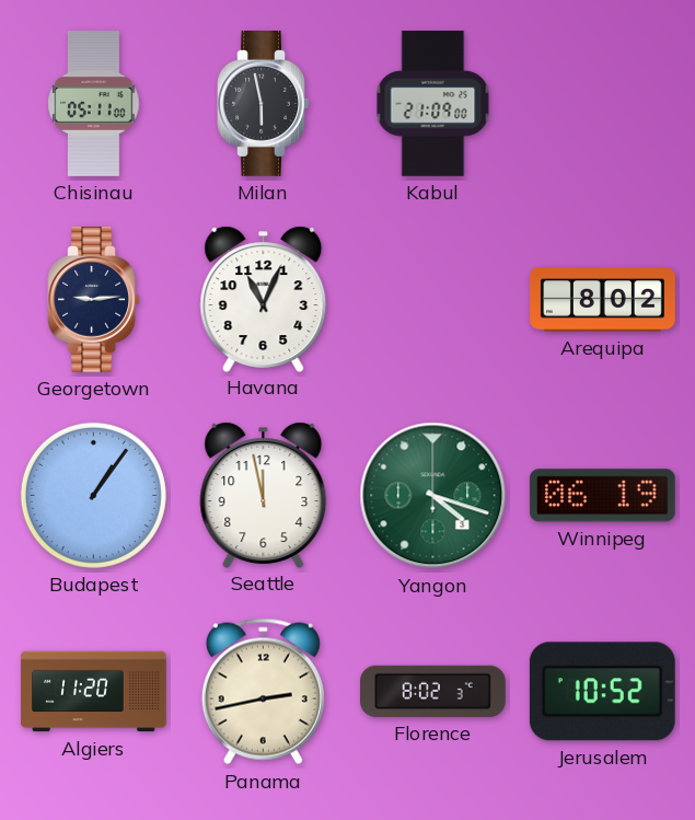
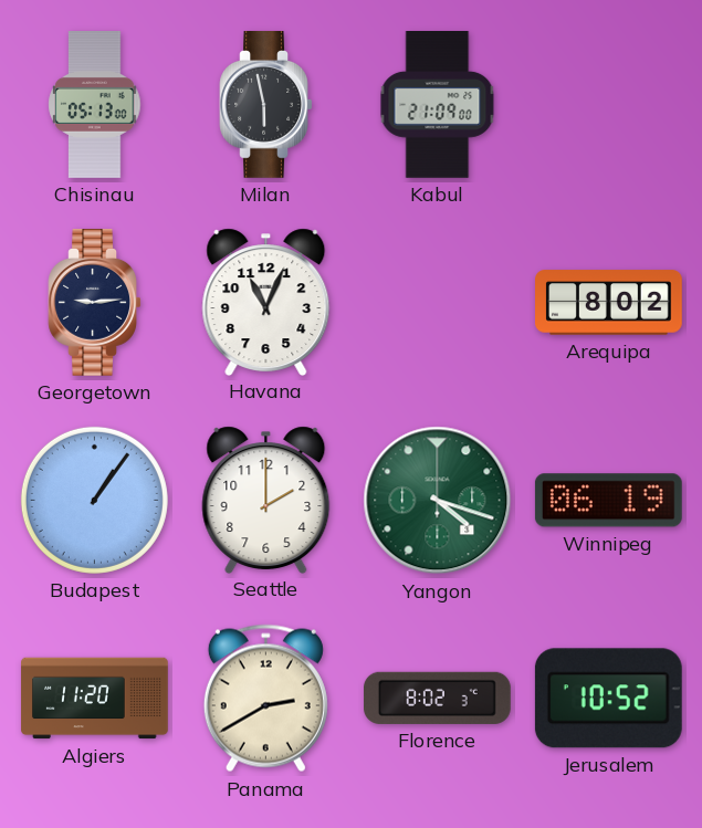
Chisinau: 05:11 -> 05:13
Seattle: 11:58 -> 2:00
Panama: 2:43 -> 2:40
